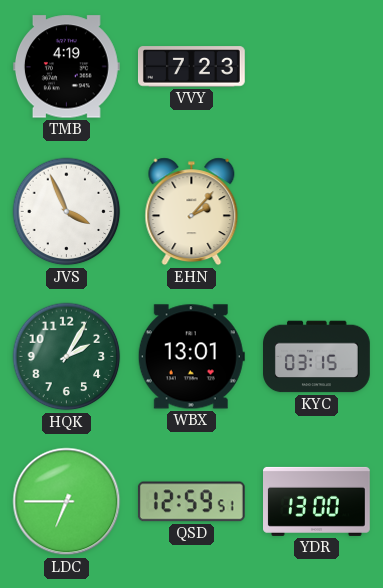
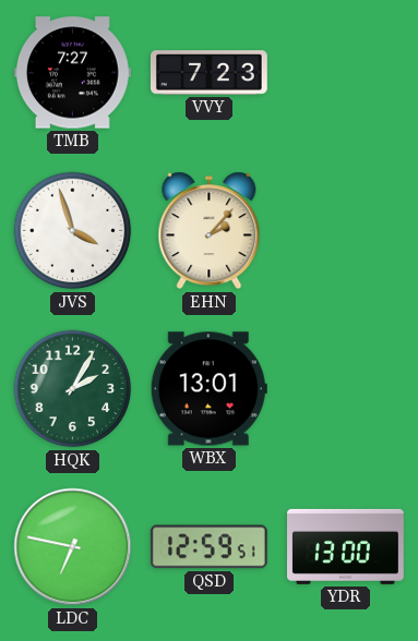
TMB: 4:19 -> 7:27
JVS: 3:56 -> 3:57
KYC: 03:15 -> none
LDC: 6:45 -> 6:47
